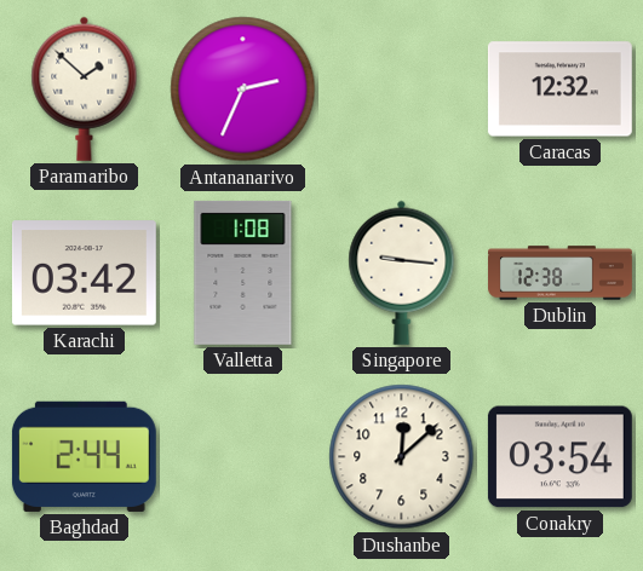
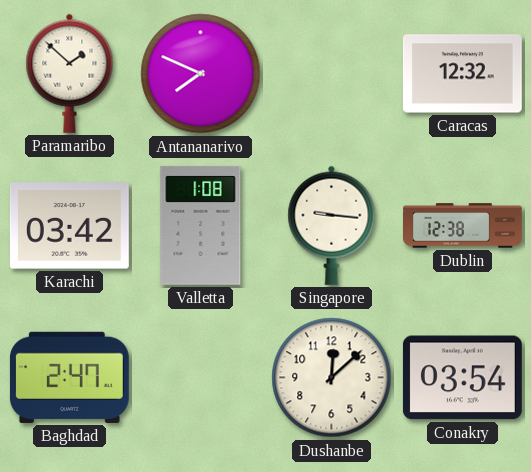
Antananarivo: 2:34 -> 7:49
Baghdad: 2:44 -> 2:47
